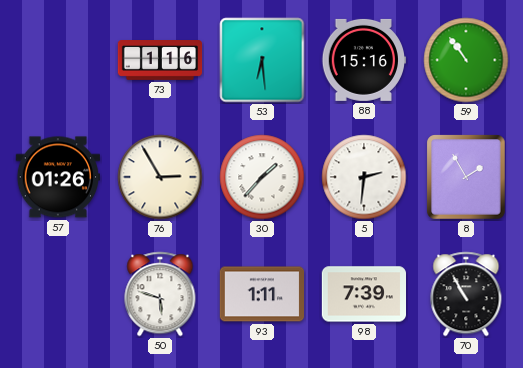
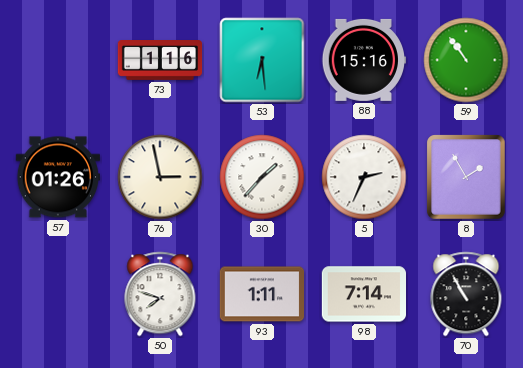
76: 2:55 -> 2:58
5: 2:31 -> 2:34
50: 5:48 -> 7:48
98: 7:39 -> 7:14
